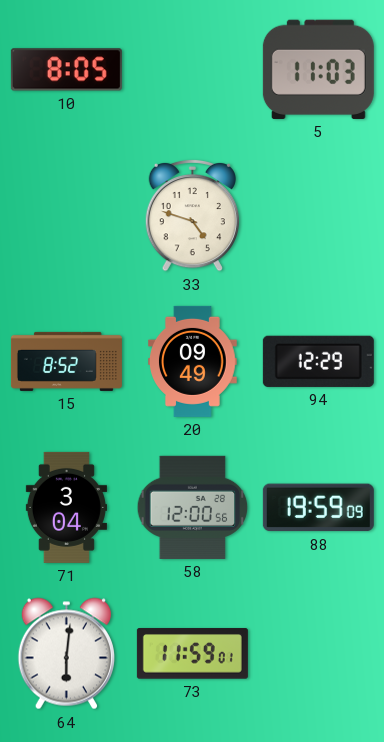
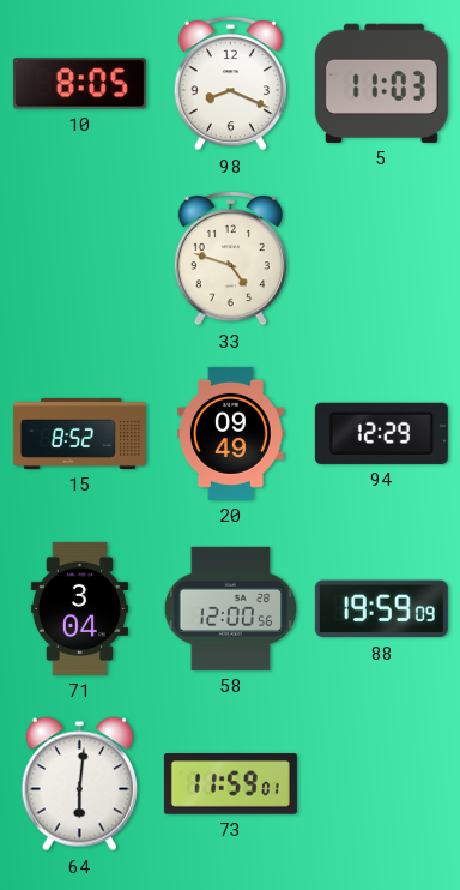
98: none -> 8:19
